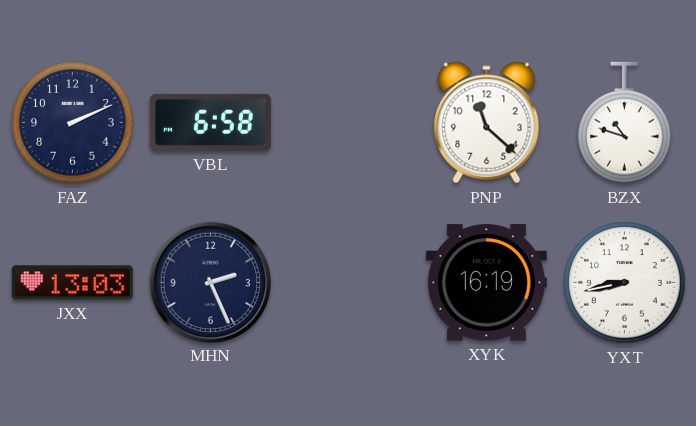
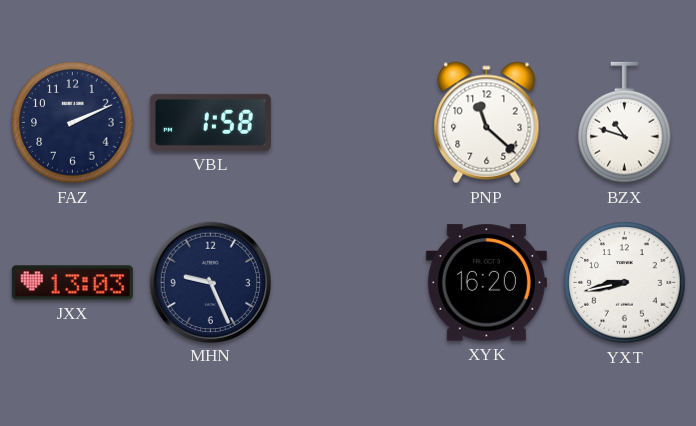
VBL: 6:58 -> 1:58
MHN: 2:26 -> 9:26
XYK: 16:19 -> 16:20
